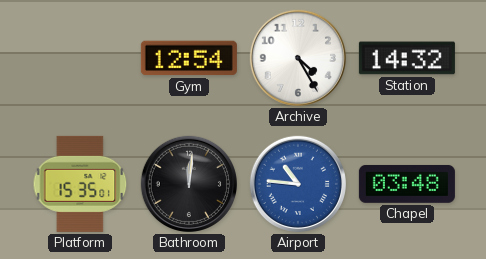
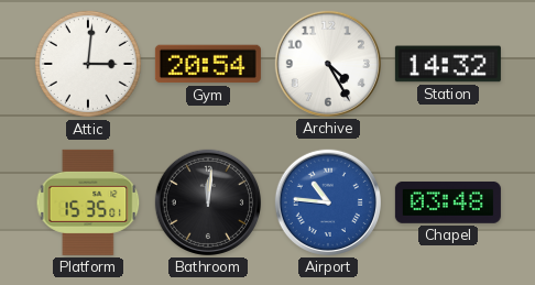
Attic: none -> 3:01
Gym: 12:54 -> 20:54
